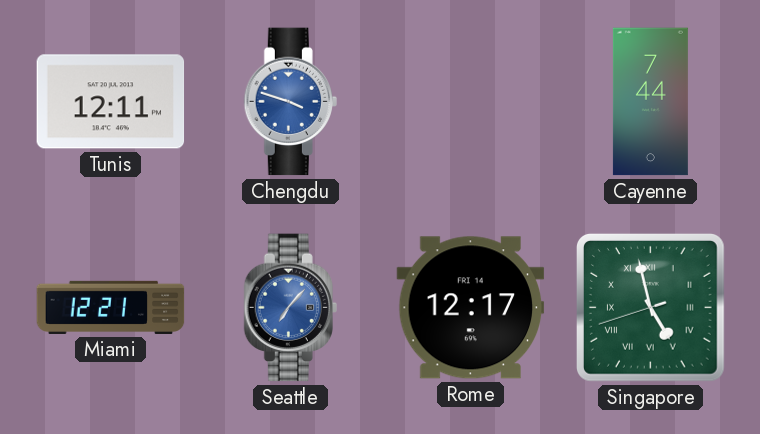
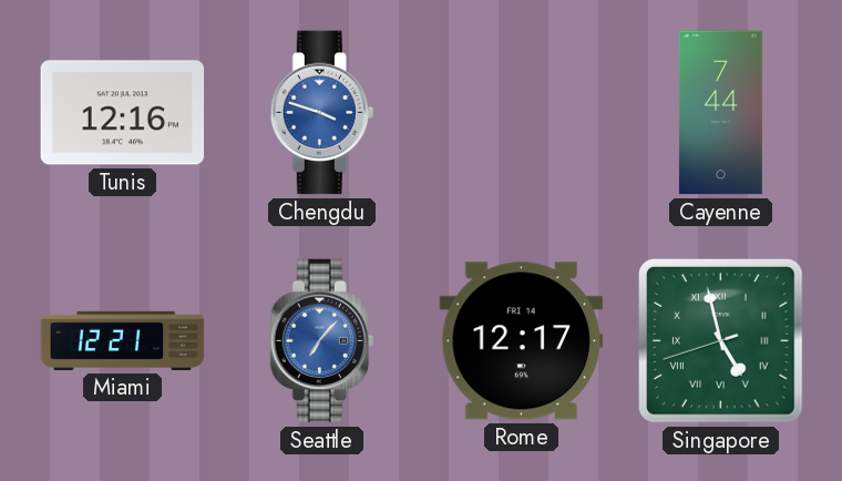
Tunis: 12:11 -> 12:16
